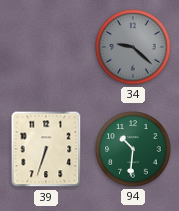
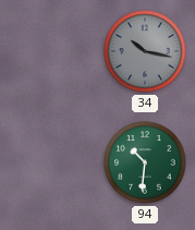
34: 9:22 -> 10:17
39: 6:33 -> none
